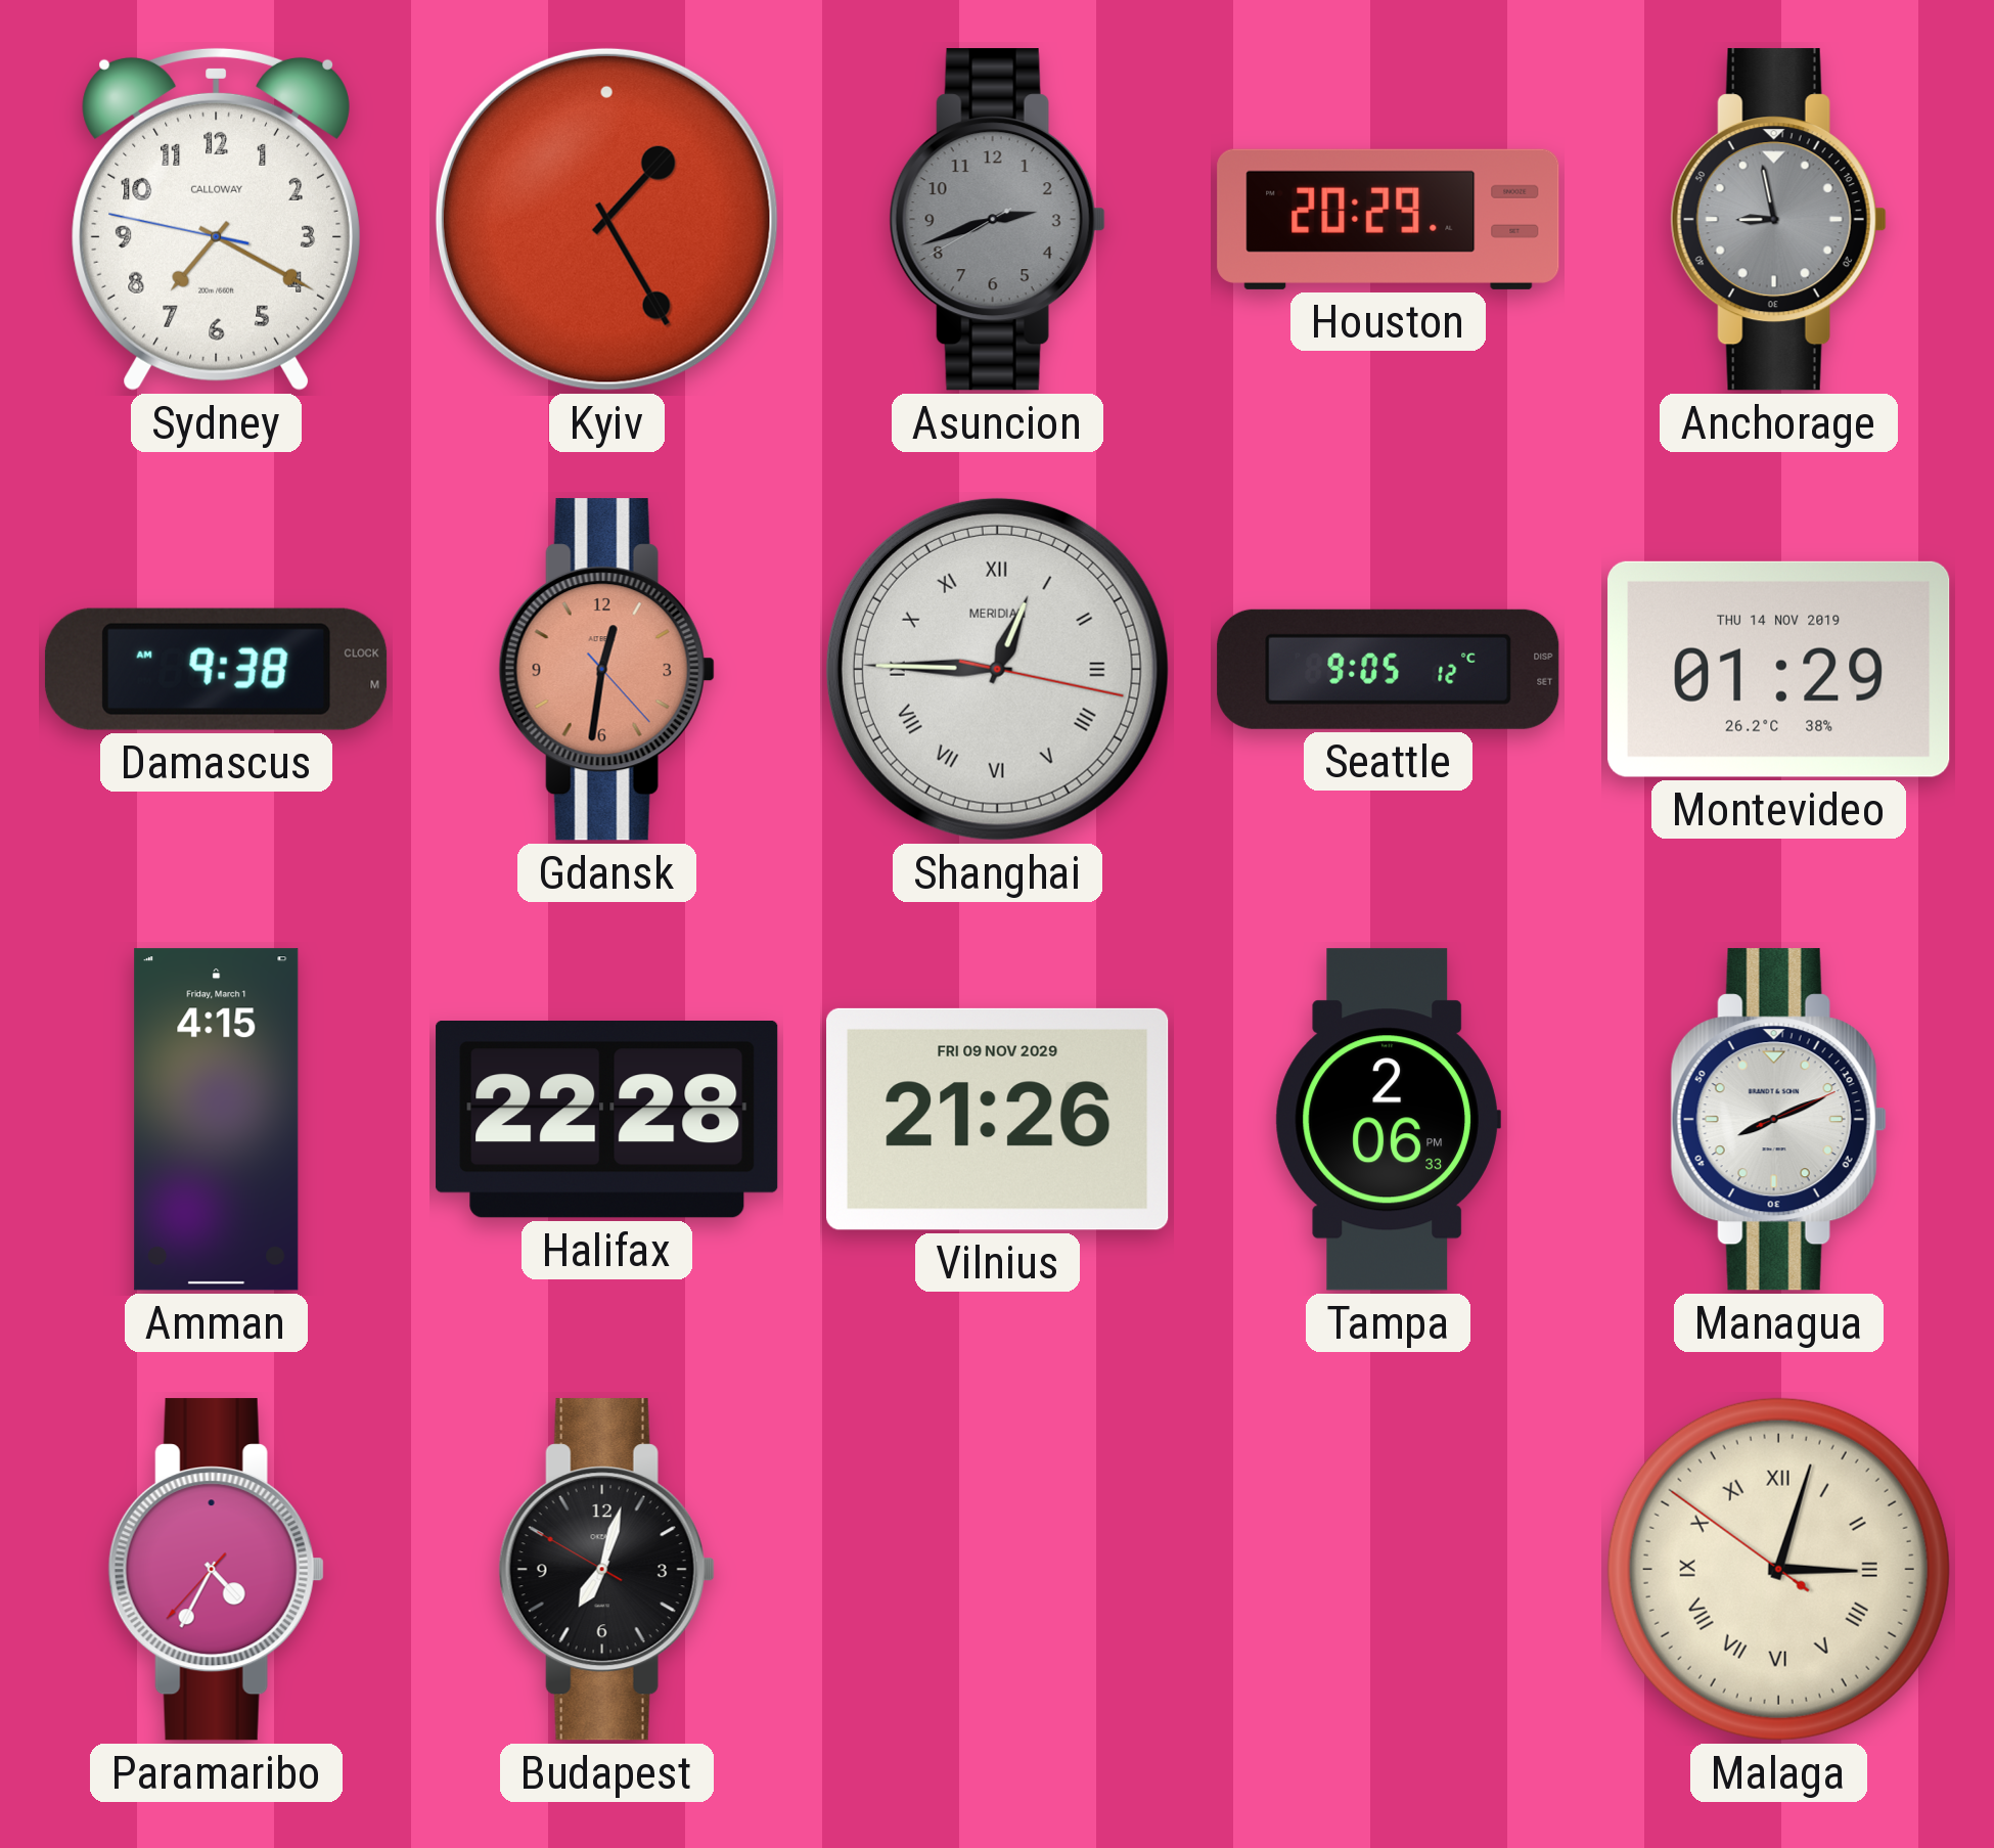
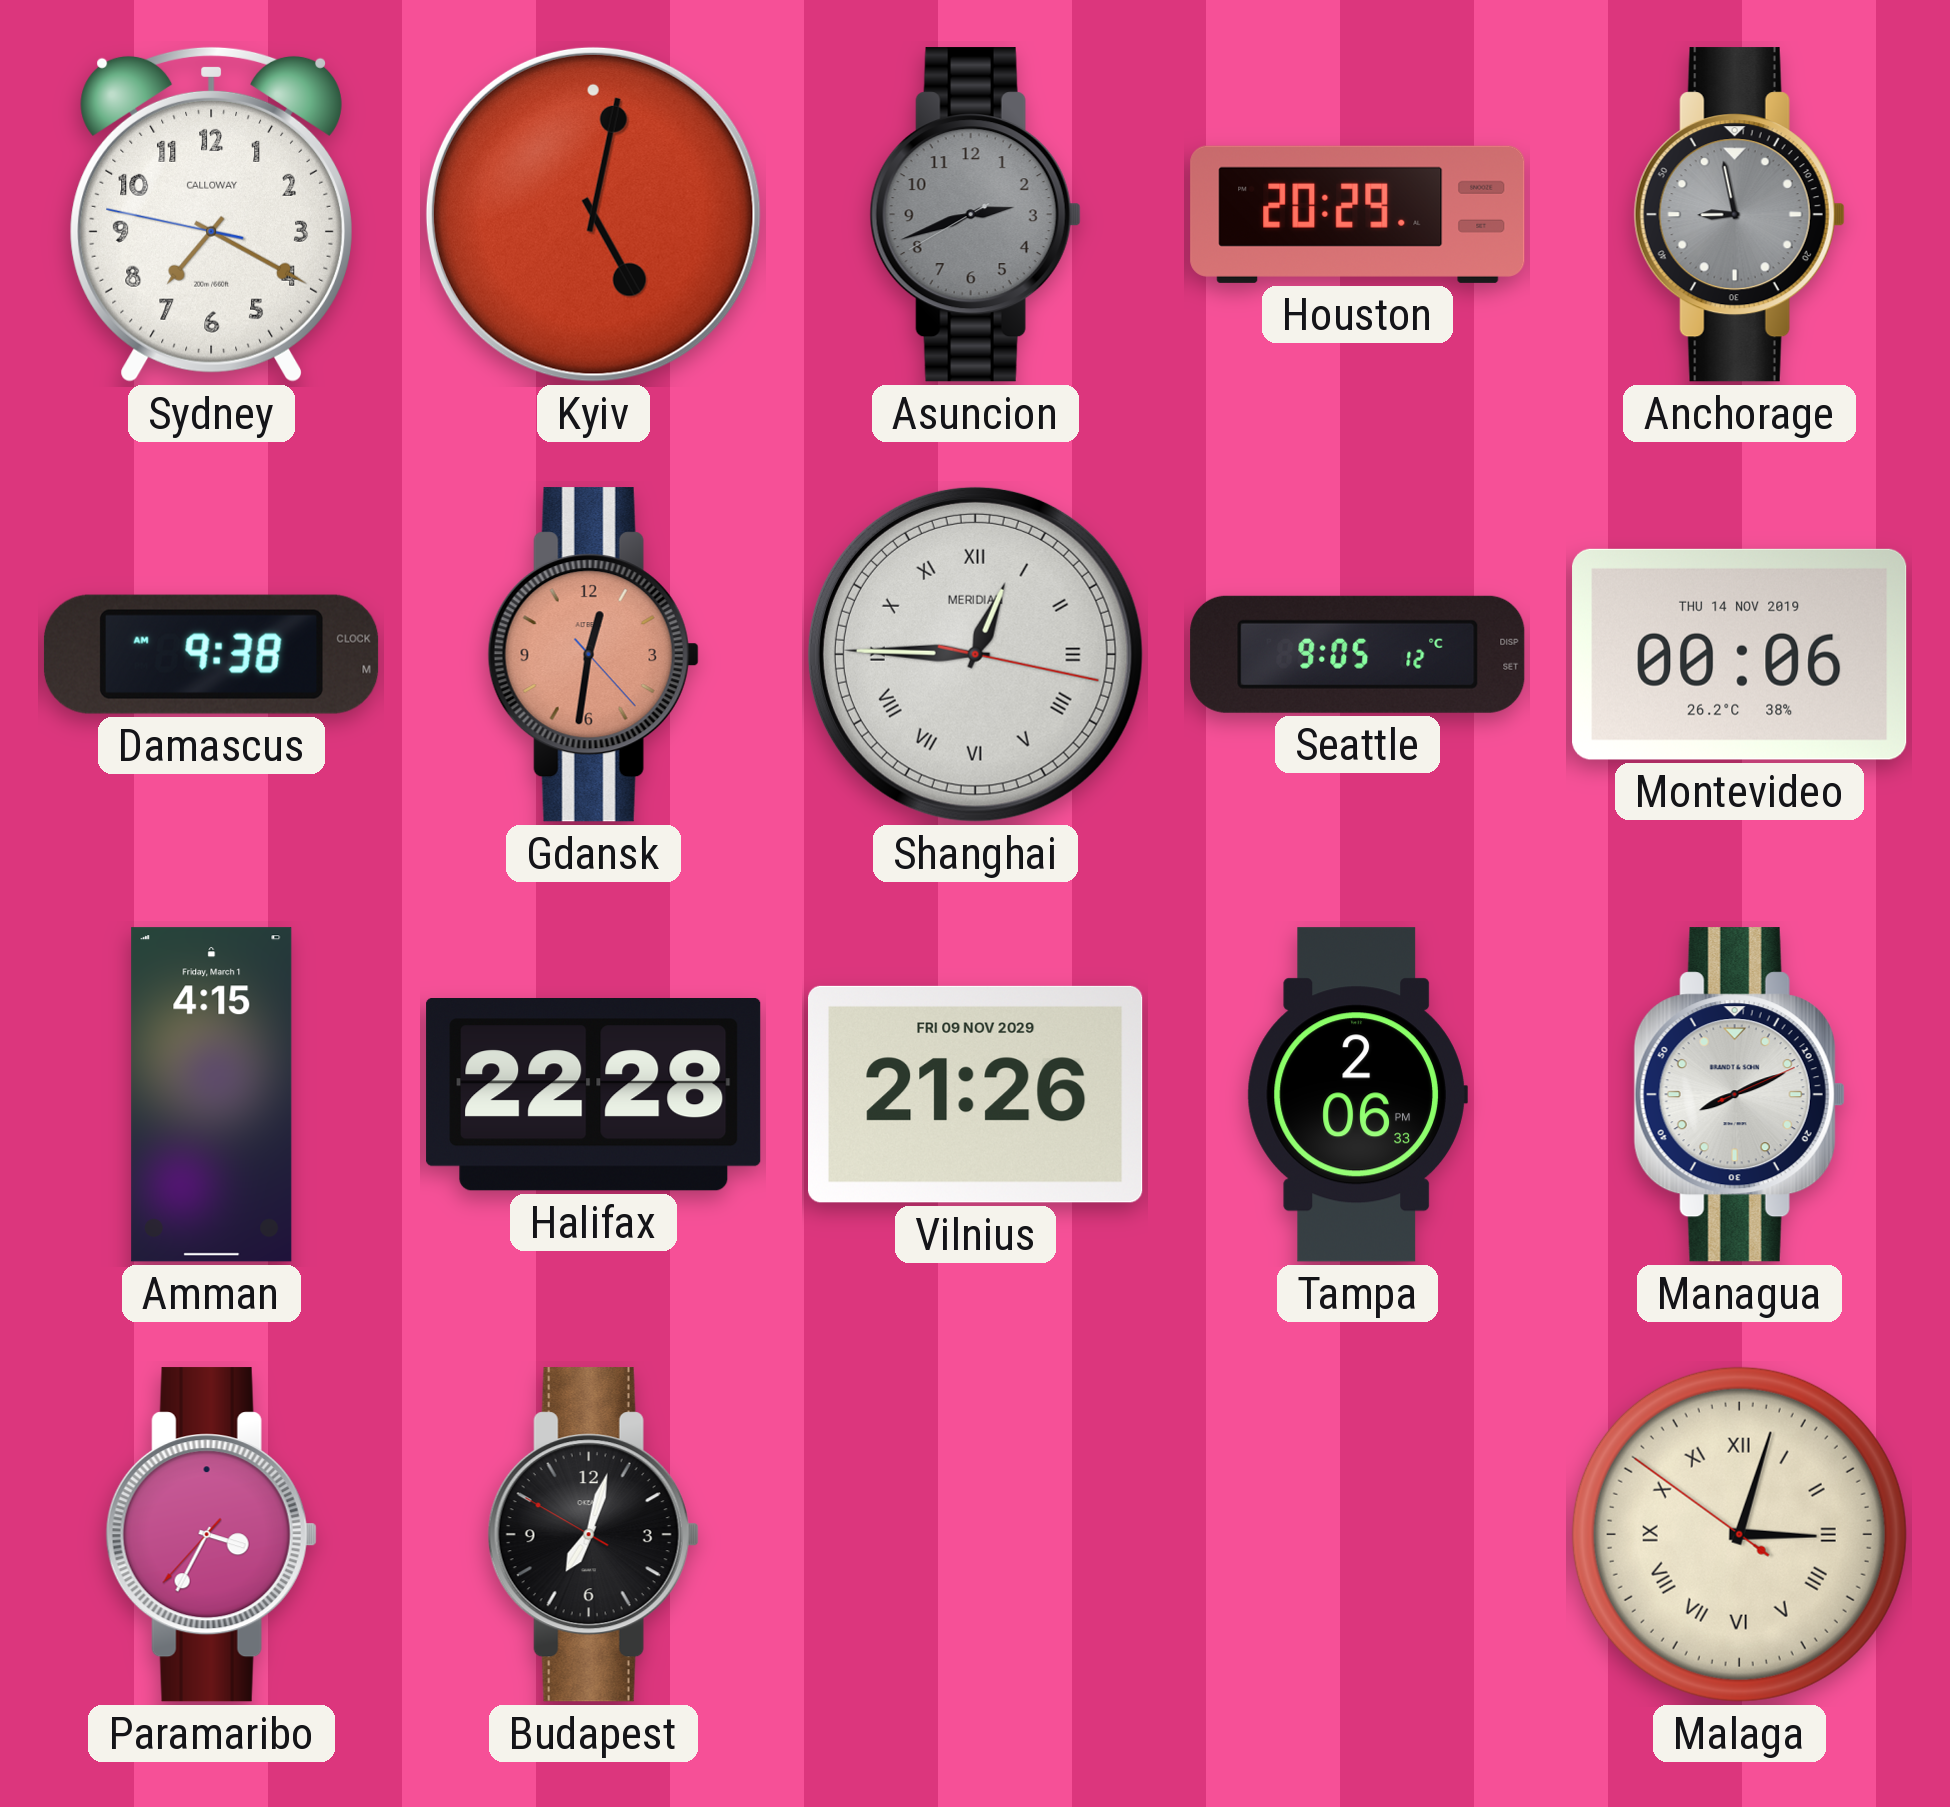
Kyiv: 1:25 -> 5:02
Montevideo: 01:29 -> 00:06
Paramaribo: 4:34 -> 3:34
